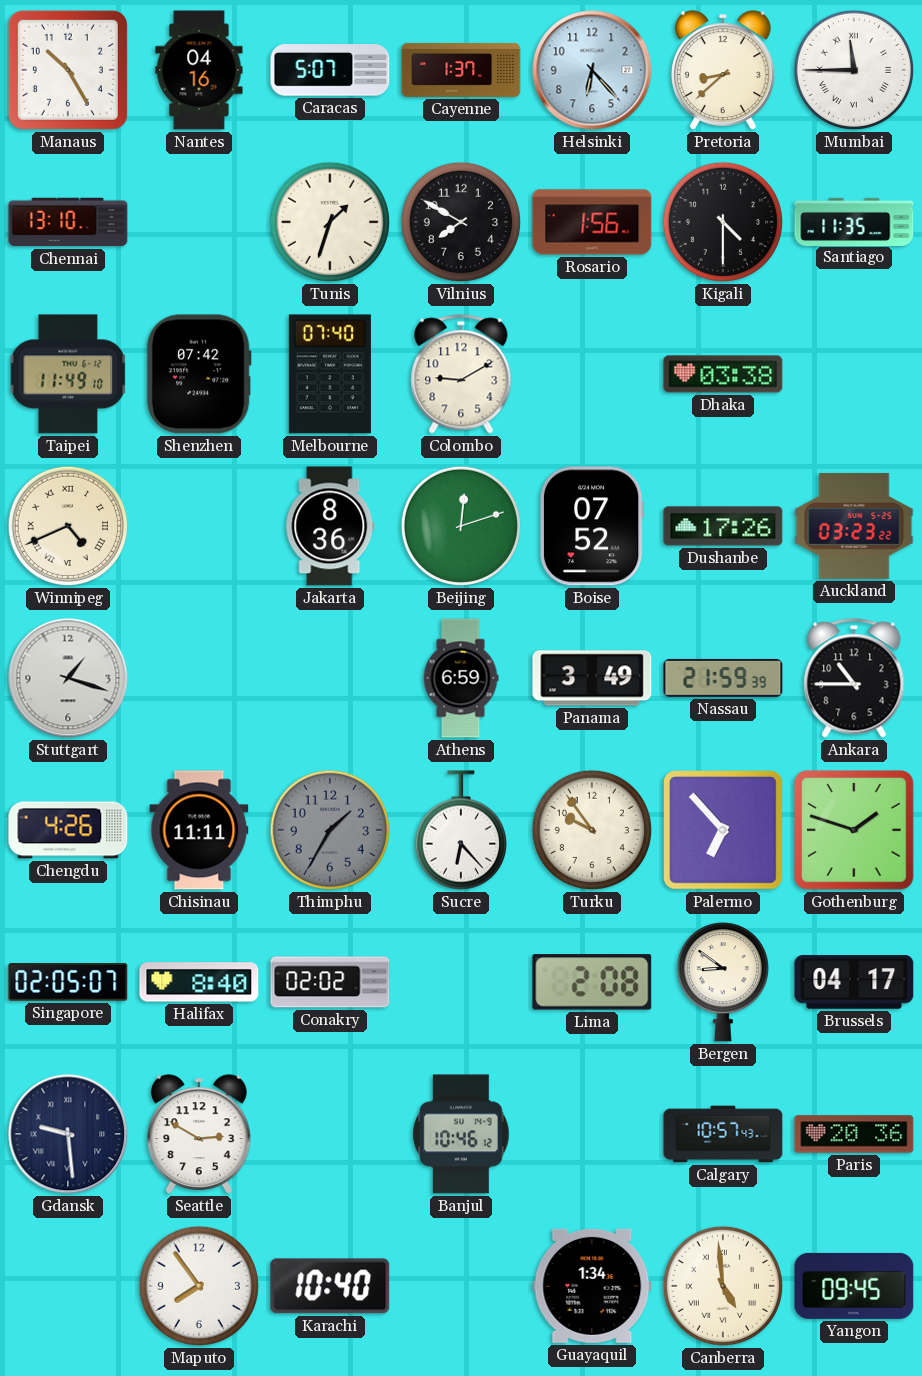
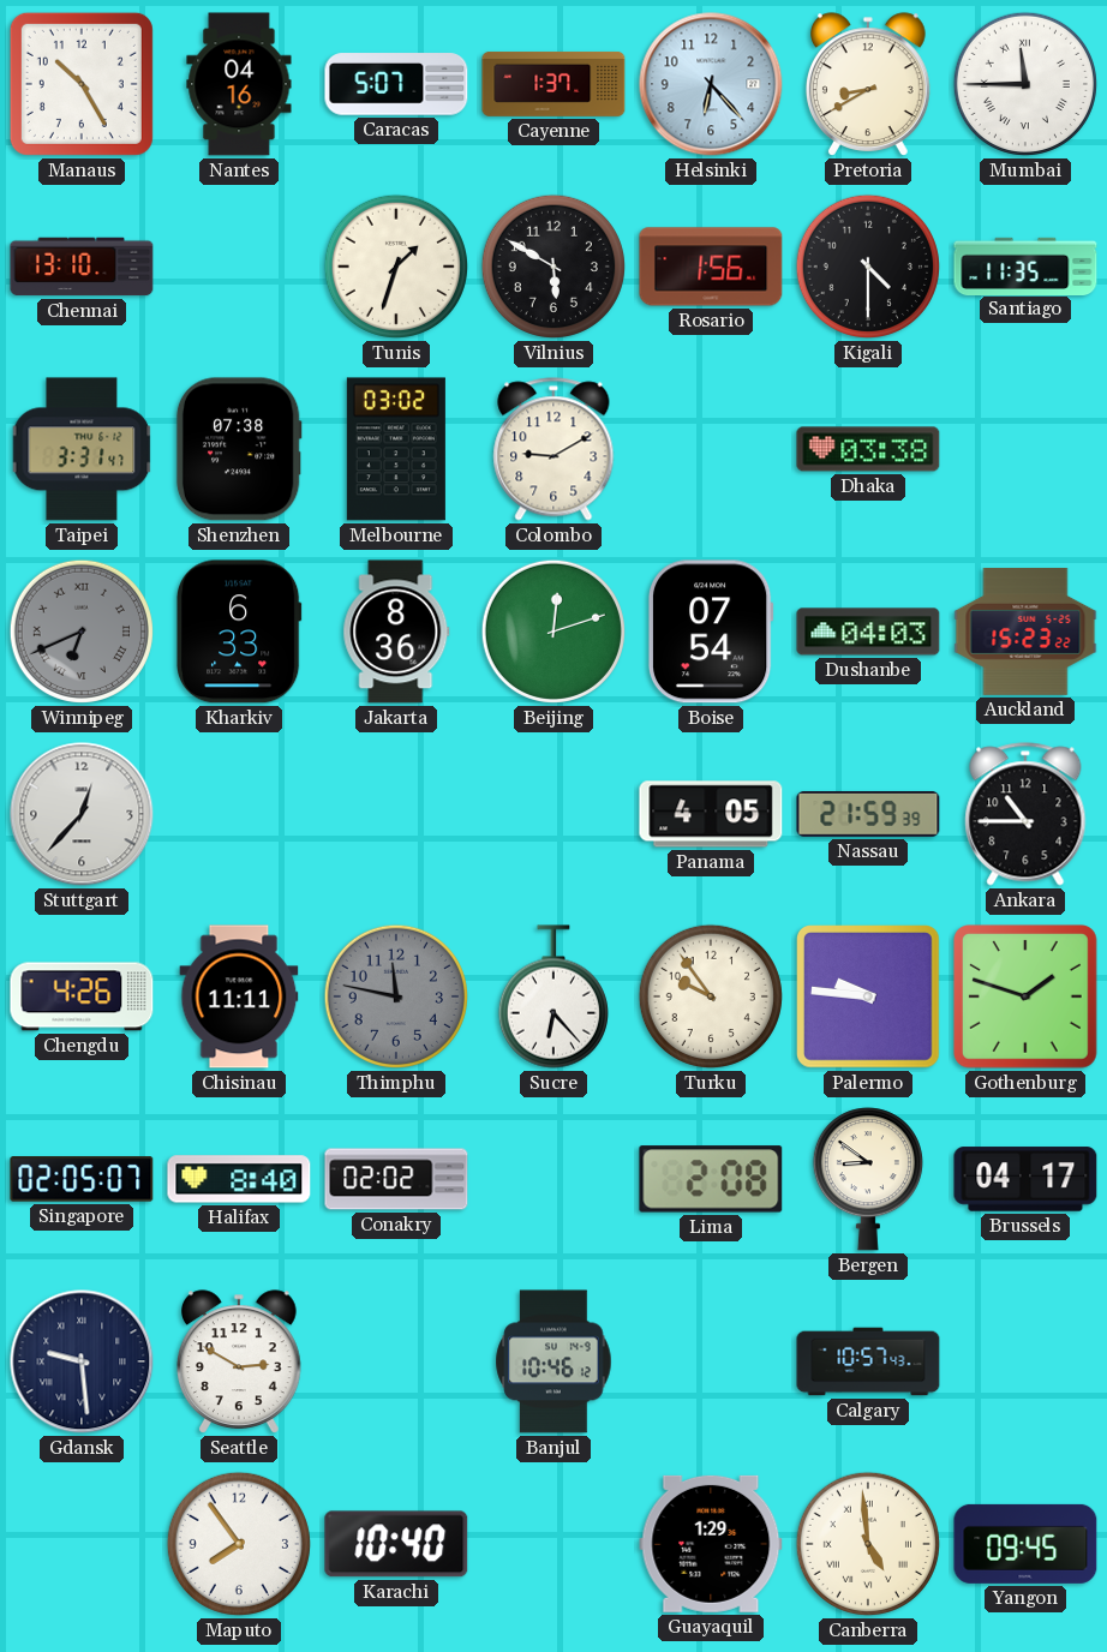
Pretoria: 8:38 -> 8:40
Vilnius: 7:50 -> 5:50
Taipei: 11:49 -> 3:31
Shenzhen: 07:42 -> 07:38
Melbourne: 07:40 -> 03:02
Winnipeg: 4:41 -> 6:41
Winnipeg dial: cream -> grey
Kharkiv: none -> 6:33
Boise: 07:52 -> 07:54
Dushanbe: 17:26 -> 04:03
Auckland: 03:23 -> 15:23
Stuttgart: 1:18 -> 12:37
Athens: 6:59 -> none
Panama: 3:49 -> 4:05
Thimphu: 1:35 -> 11:47
Palermo: 6:53 -> 9:46
Paris: 20:36 -> none
Guayaquil: 1:34 -> 1:29
